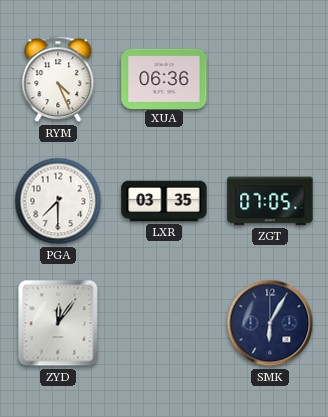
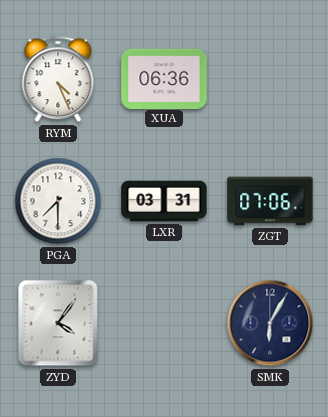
LXR: 03:35 -> 03:31
ZGT: 07:05 -> 07:06
ZYD: 12:06 -> 4:06
